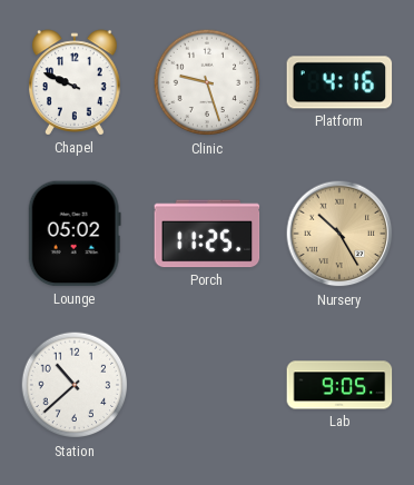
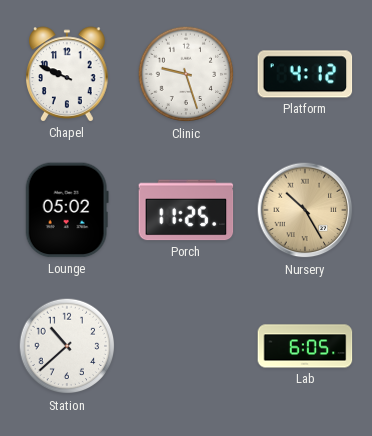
Platform: 4:16 -> 4:12
Lab: 9:05 -> 6:05
